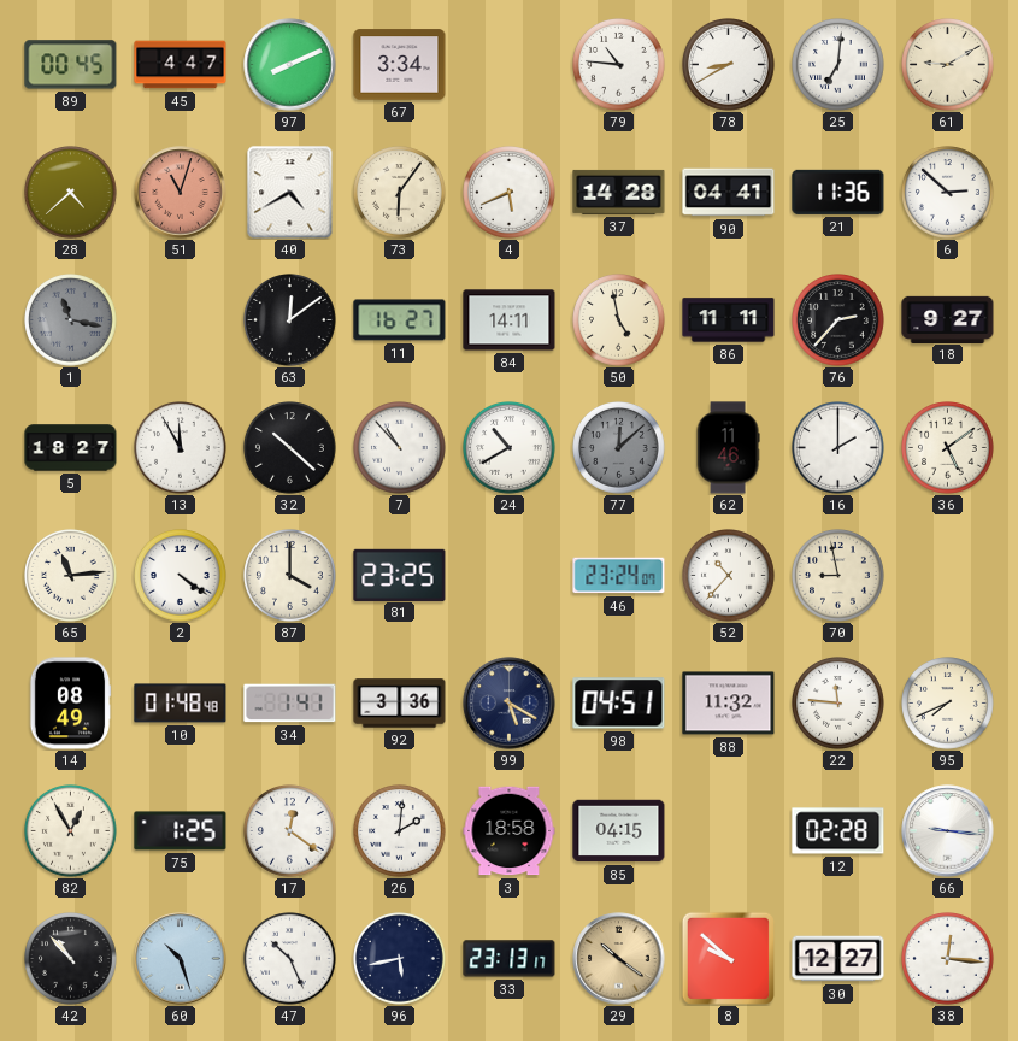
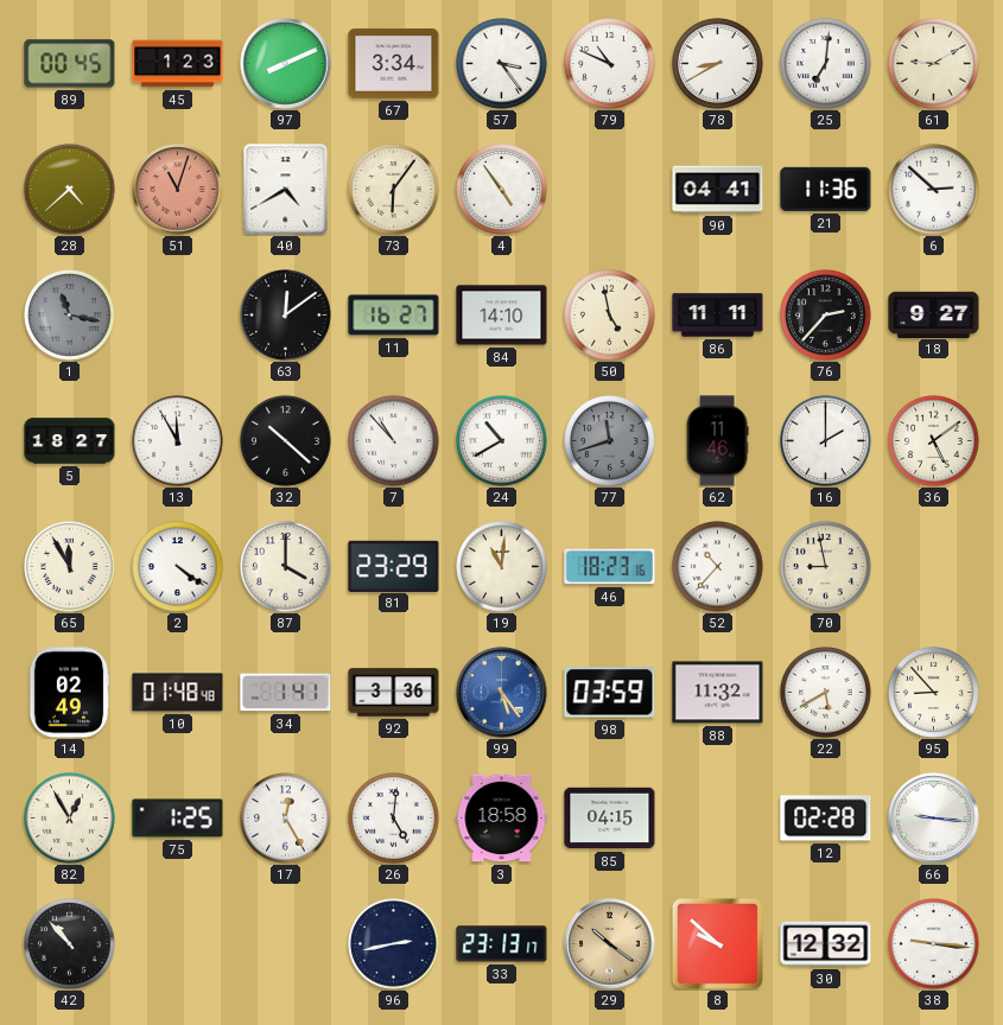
45: 4:47 -> 1:23
57: none -> 3:24
79: 10:46 -> 10:49
4: 5:41 -> 4:54
37: 14:28 -> none
84: 14:11 -> 14:10
77: 12:08 -> 11:42
65: 11:14 -> 11:55
81: 23:25 -> 23:29
19: none -> 11:01
46: 23:24 -> 18:23
14: 08:49 -> 02:49
99: 5:20 -> 5:24
99 dial: navy -> blue
98: 04:51 -> 03:59
22: 11:46 -> 5:40
95: 7:41 -> 8:53
17: 12:21 -> 12:25
26: 2:01 -> 5:01
60: 10:27 -> none
47: 10:26 -> none
96: 5:43 -> 2:43
30: 12:27 -> 12:32
38: 12:16 -> 9:16
